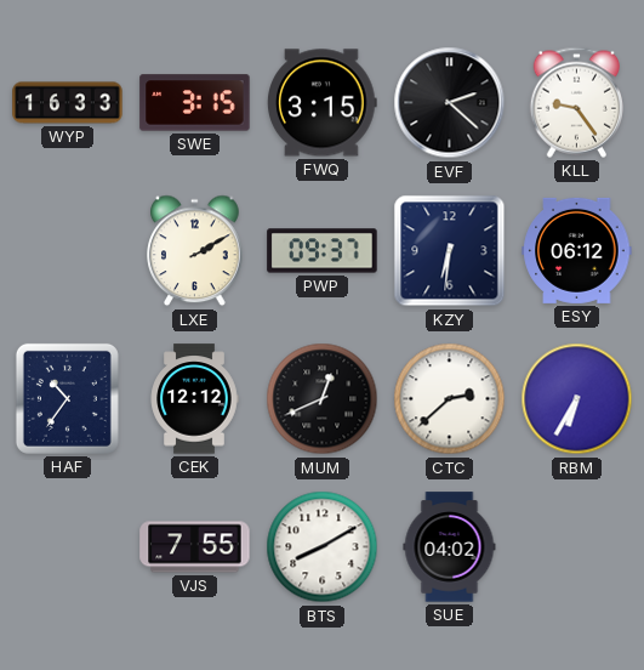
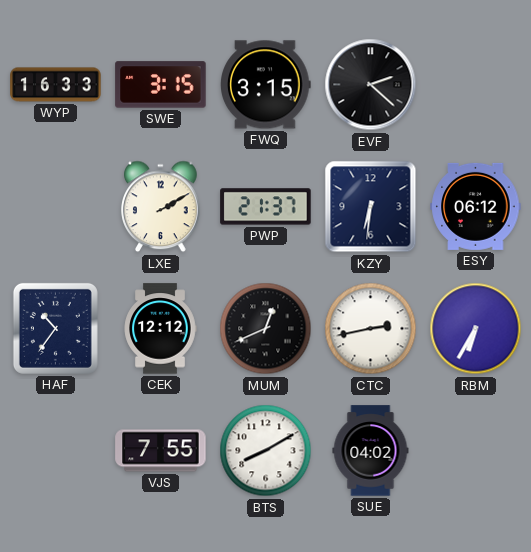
KLL: 9:24 -> none
PWP: 09:37 -> 21:37
CTC: 2:38 -> 2:43
